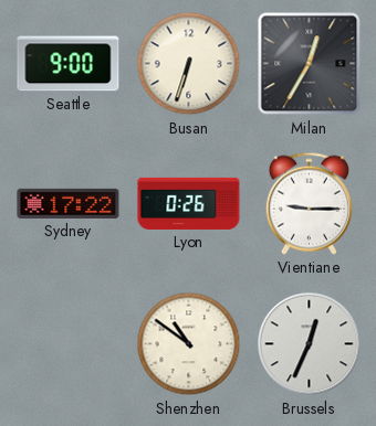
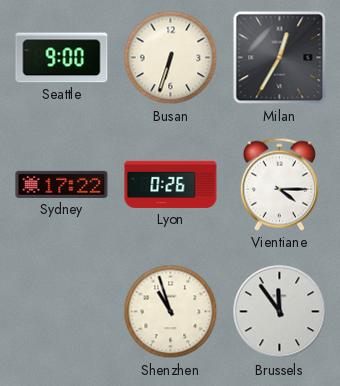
Vientiane: 9:15 -> 4:15
Shenzhen: 10:51 -> 10:57
Brussels: 12:34 -> 11:54
